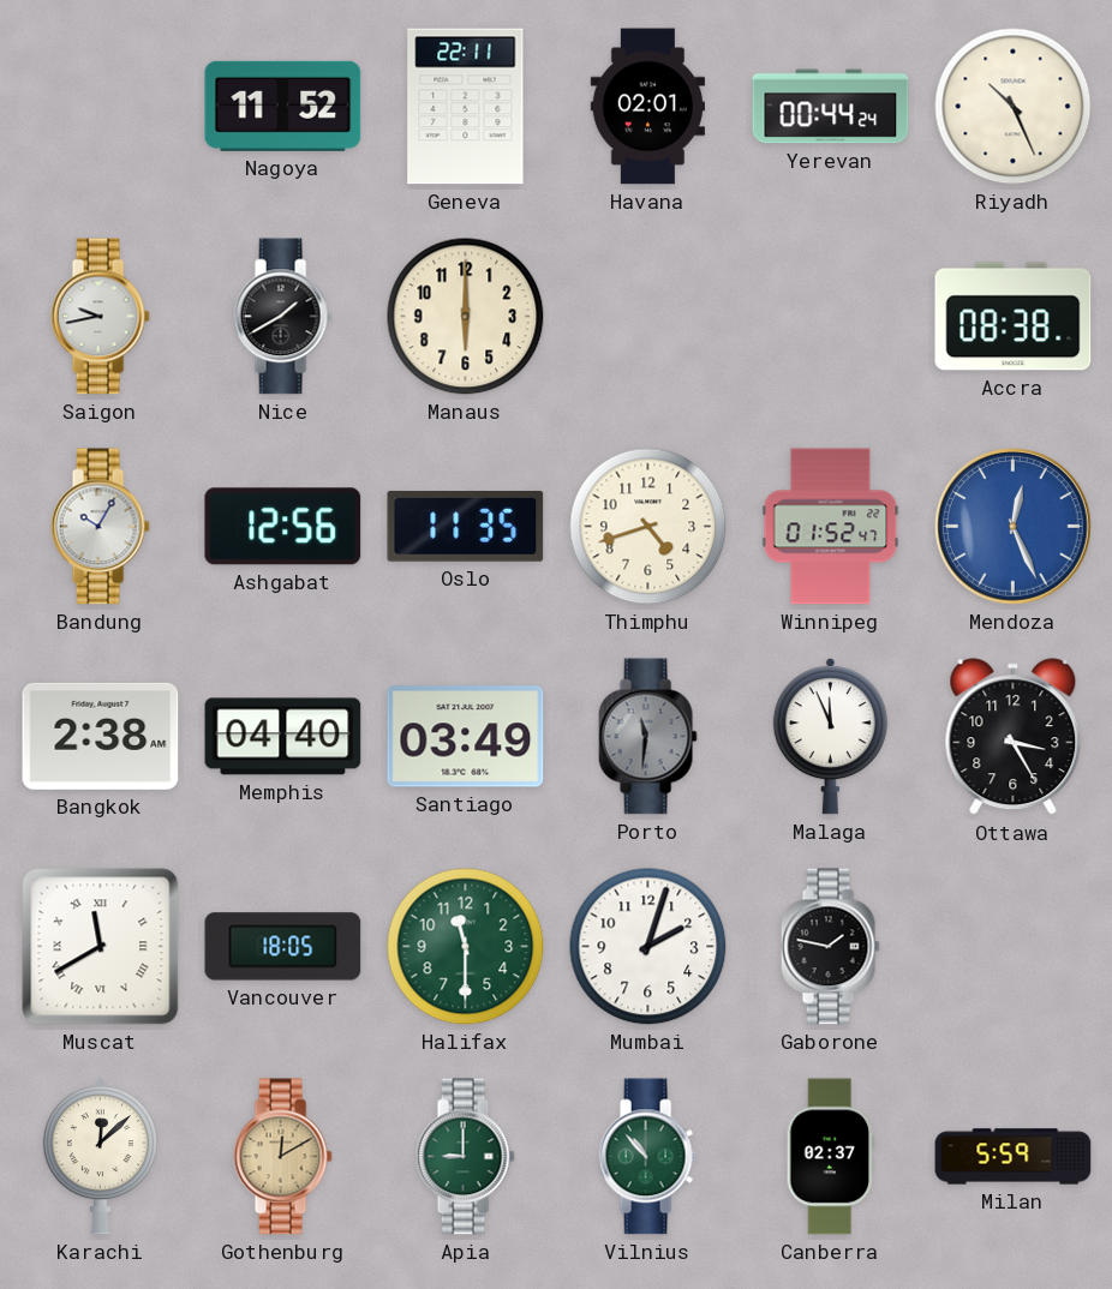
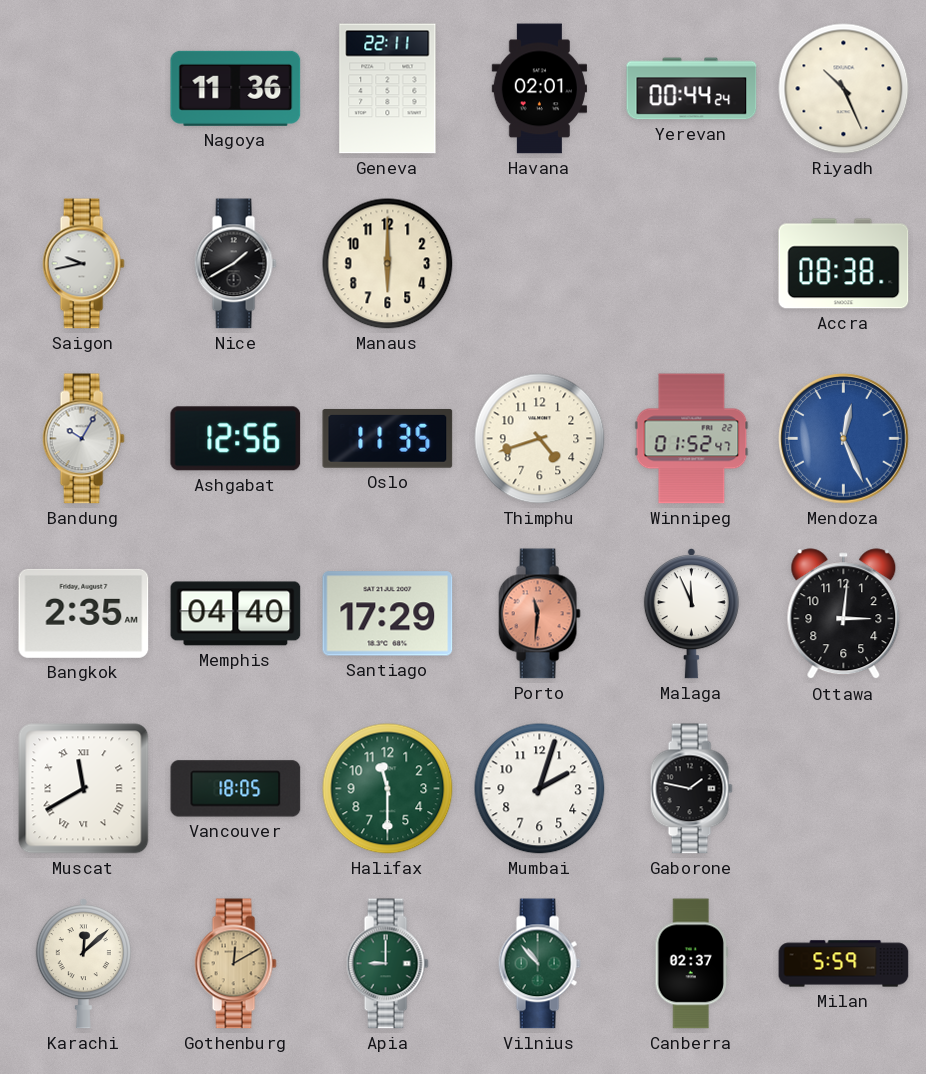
Nagoya: 11:52 -> 11:36
Bangkok: 2:38 -> 2:35
Santiago: 03:49 -> 17:29
Porto dial: grey -> salmon
Ottawa: 3:25 -> 3:01
